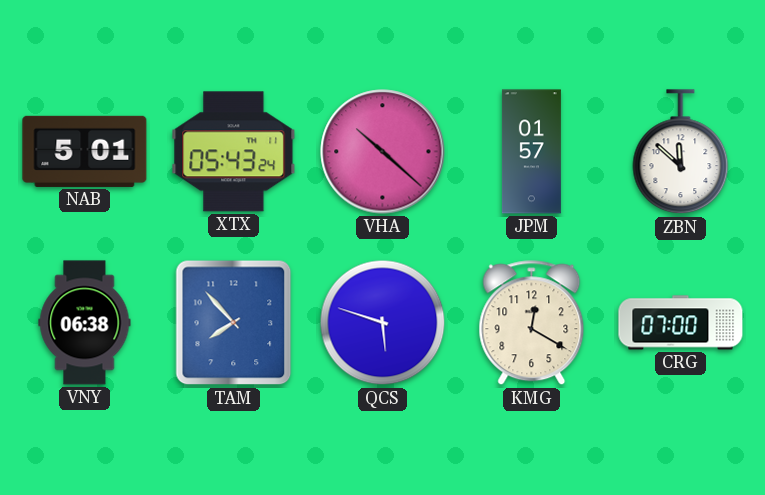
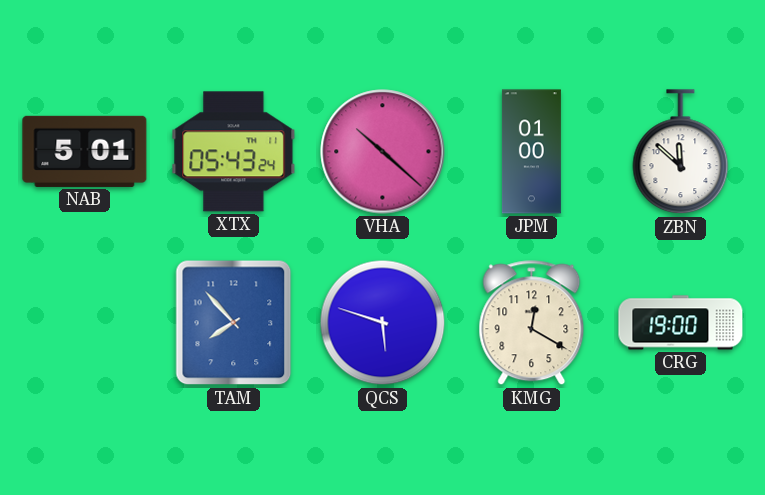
JPM: 01:57 -> 01:00
VNY: 06:38 -> none
CRG: 07:00 -> 19:00
